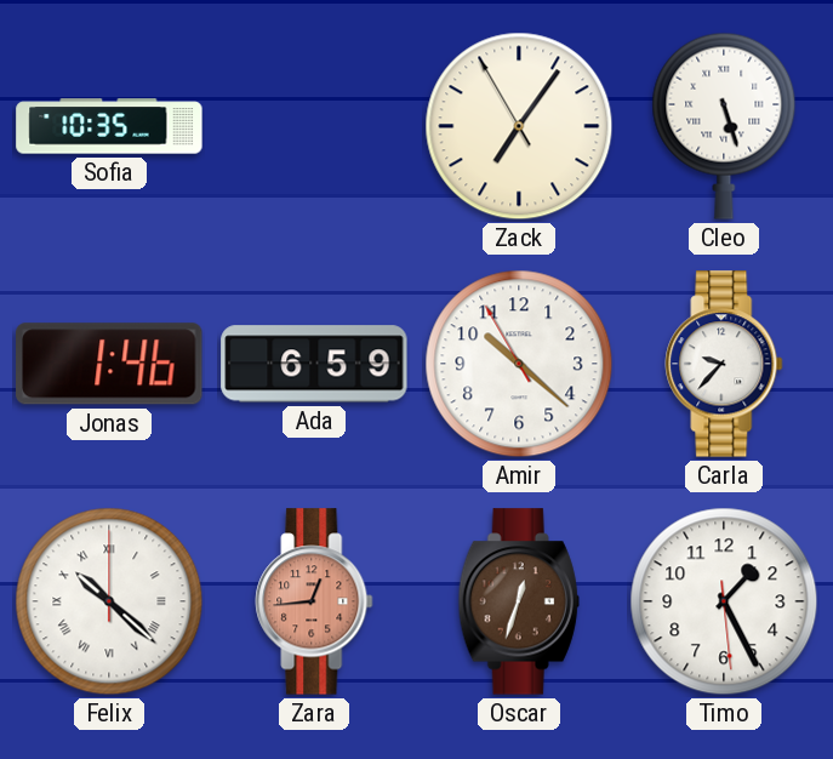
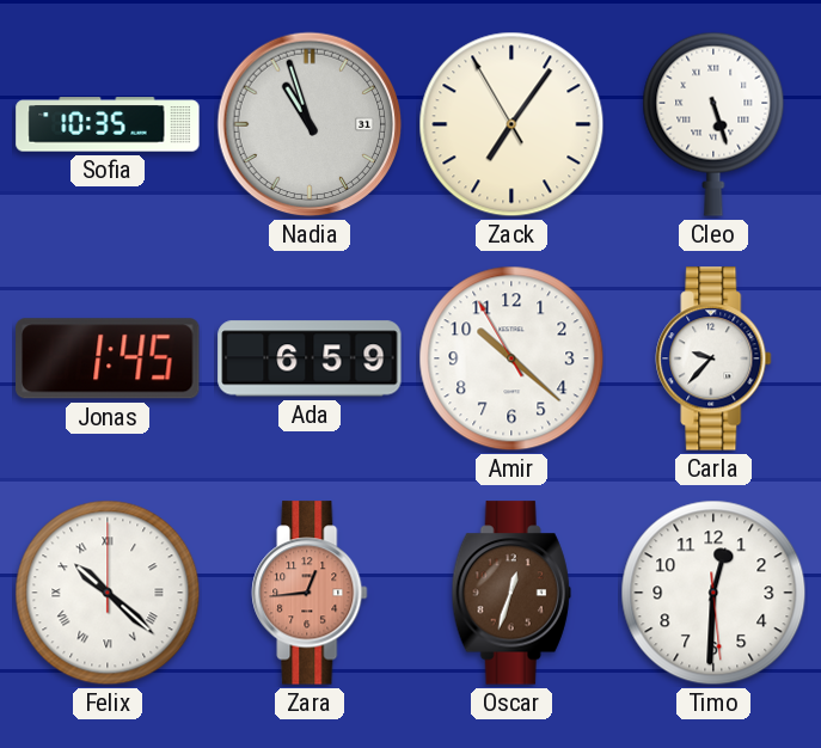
Nadia: none -> 10:57
Jonas: 1:46 -> 1:45
Timo: 1:25 -> 12:30
